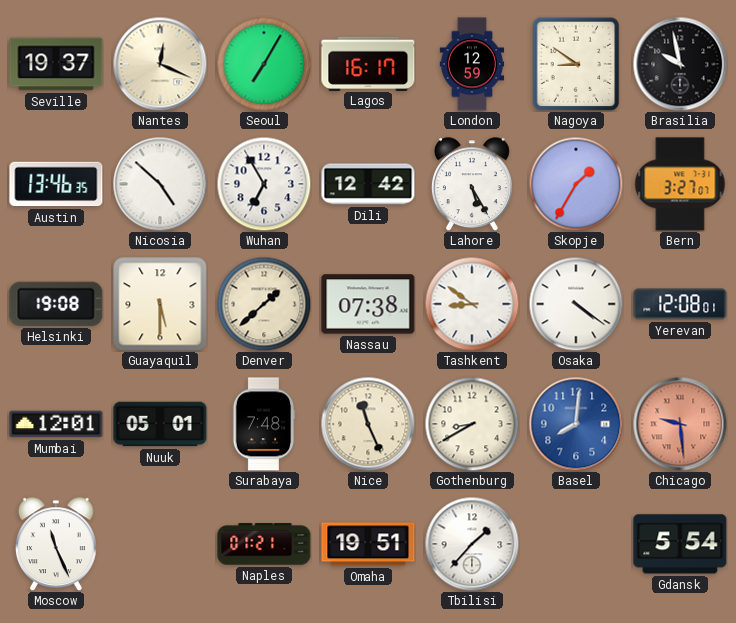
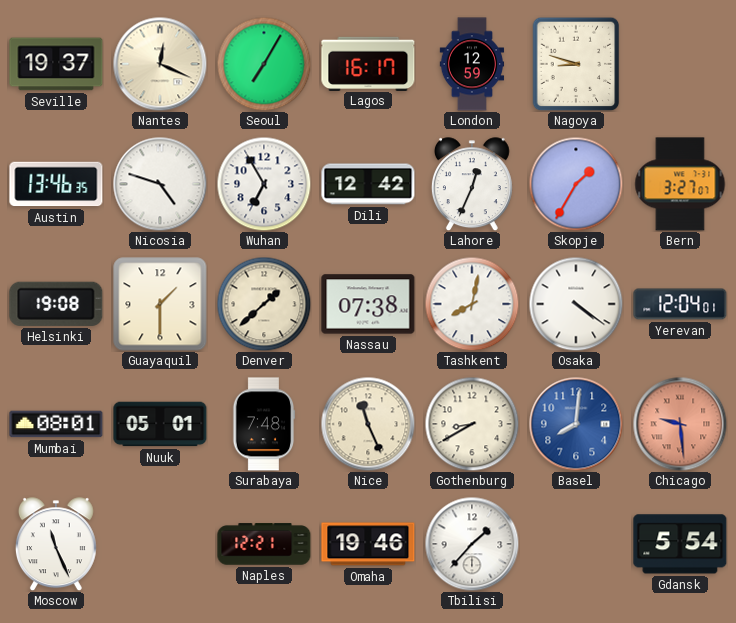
Nagoya: 8:51 -> 8:48
Brasilia: 9:58 -> none
Nicosia: 4:52 -> 4:48
Lahore: 5:25 -> 12:34
Guayaquil: 5:30 -> 1:30
Tashkent: 8:51 -> 8:02
Yerevan: 12:08 -> 12:04
Mumbai: 12:01 -> 08:01
Naples: 01:21 -> 12:21
Omaha: 19:51 -> 19:46
